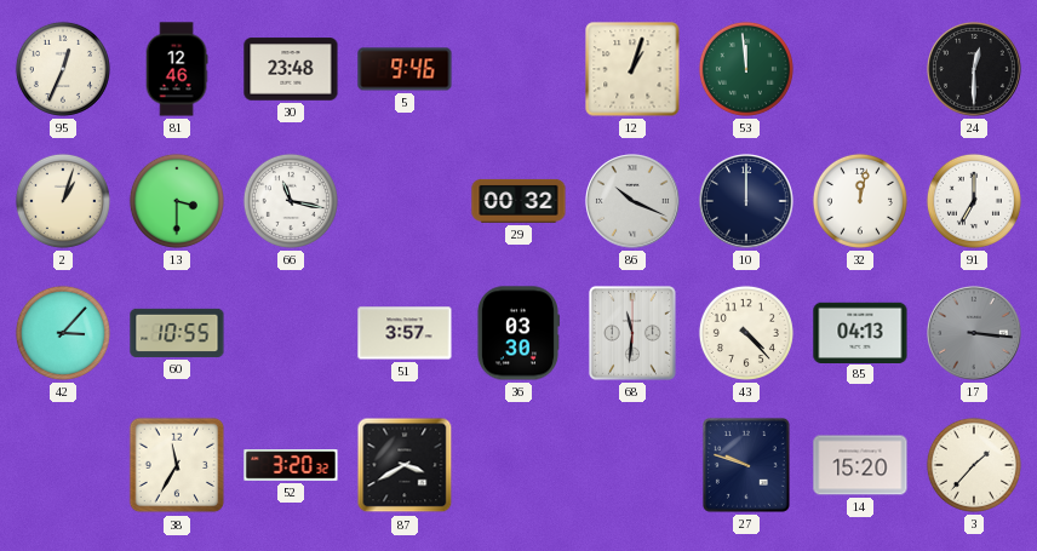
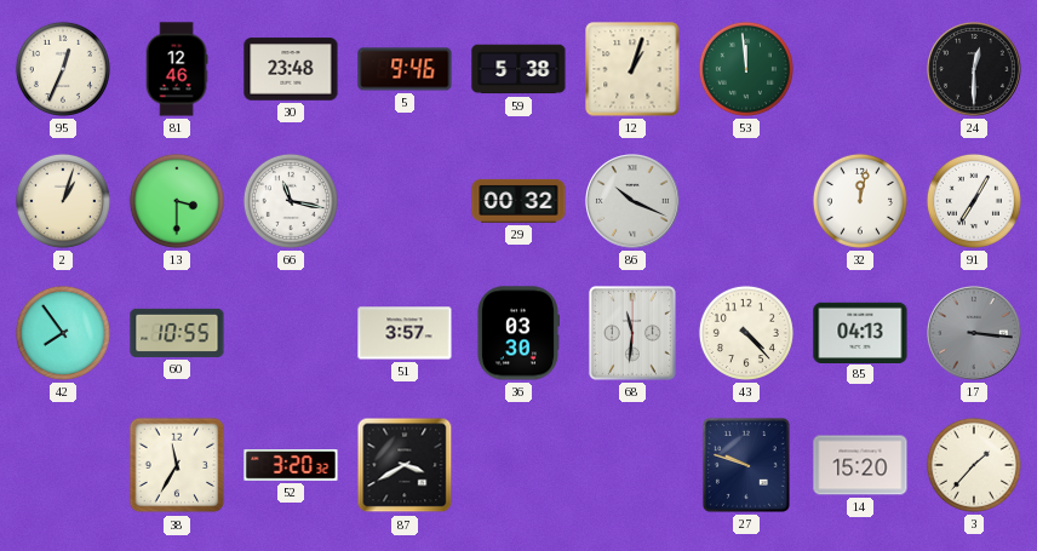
59: none -> 5:38
10: 12:00 -> none
91: 7:00 -> 7:05
42: 3:07 -> 7:54
